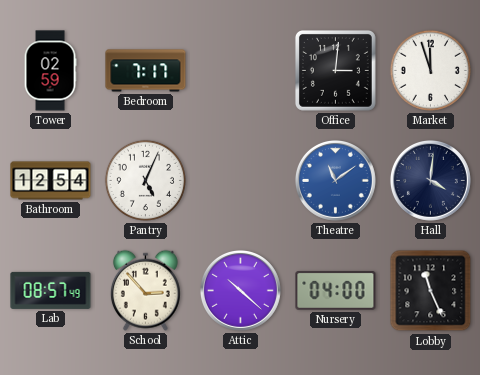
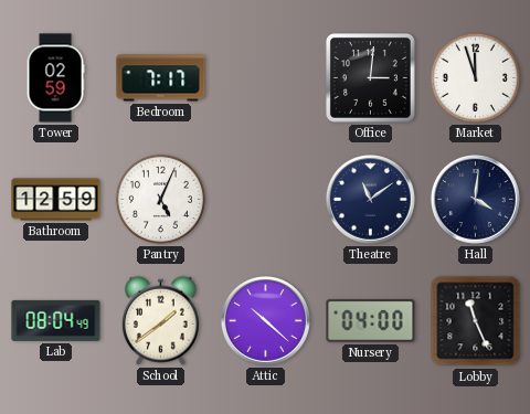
Bathroom: 12:54 -> 12:59
Theatre dial: blue -> navy
Lab: 08:57 -> 08:04
School: 2:53 -> 1:39
